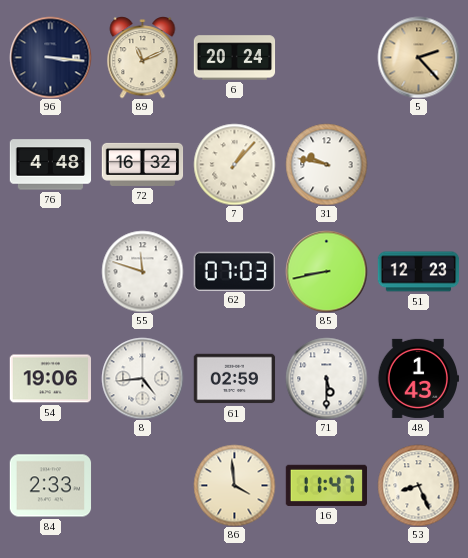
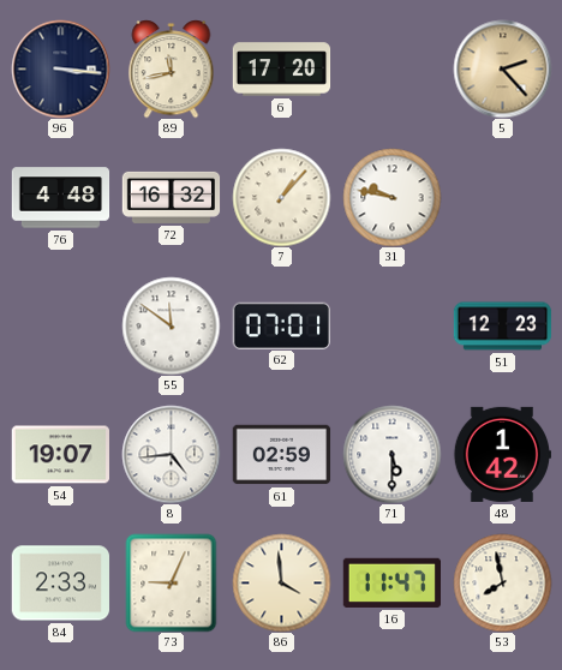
89: 11:11 -> 11:43
6: 20:24 -> 17:20
55: 11:48 -> 11:51
62: 07:03 -> 07:01
85: 8:43 -> none
54: 19:06 -> 19:07
48: 1:43 -> 1:42
73: none -> 9:04
53: 8:26 -> 7:58
